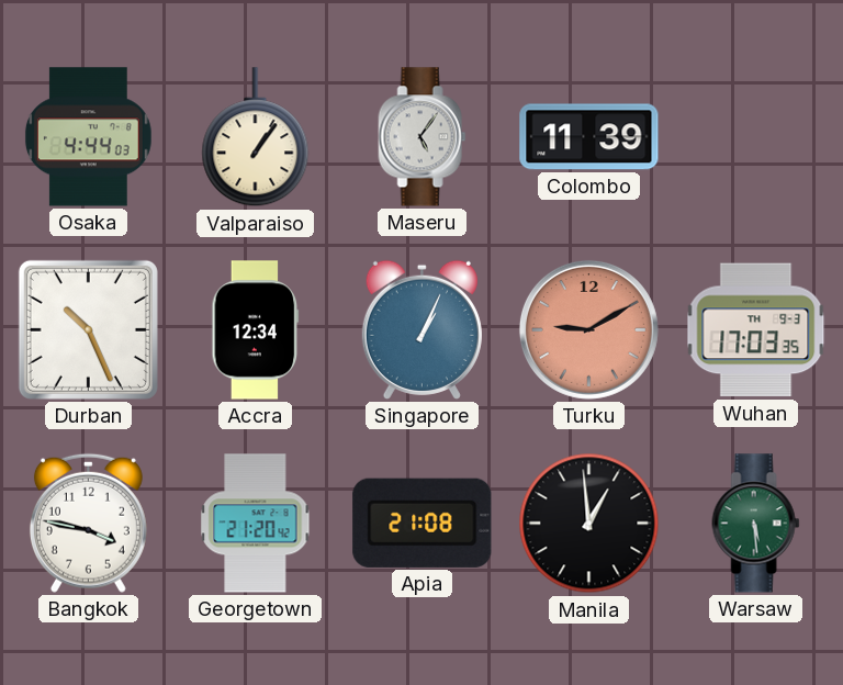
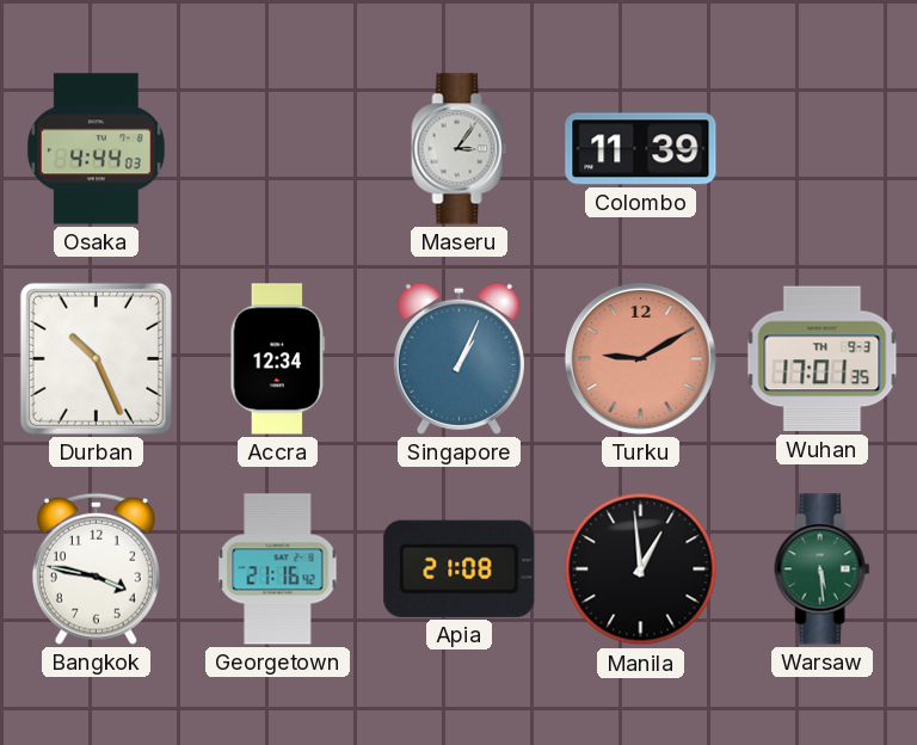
Valparaiso: 1:06 -> none
Maseru: 5:06 -> 3:06
Wuhan: 17:03 -> 17:01
Georgetown: 21:20 -> 21:16
